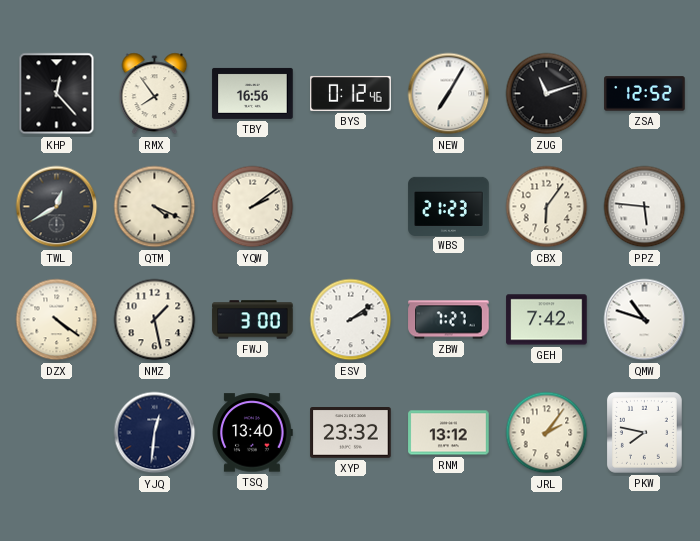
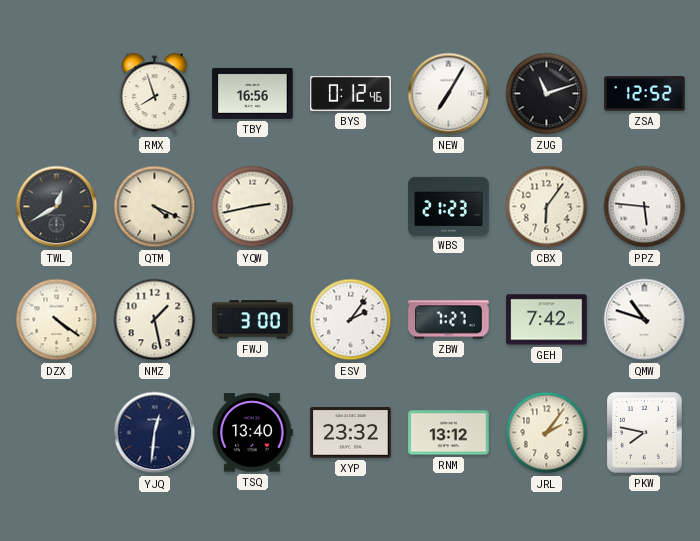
KHP: 12:23 -> none
RMX: 7:54 -> 7:57
YQW: 2:09 -> 2:43
ESV: 2:09 -> 2:06
